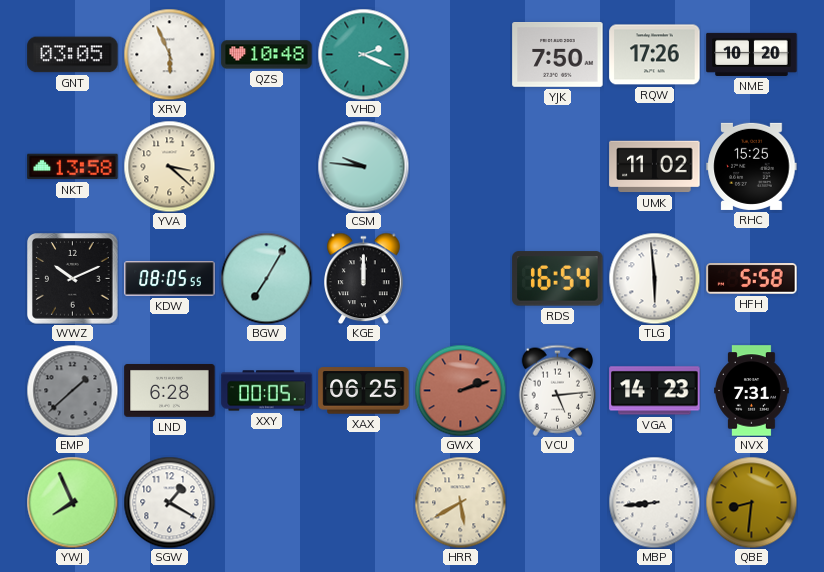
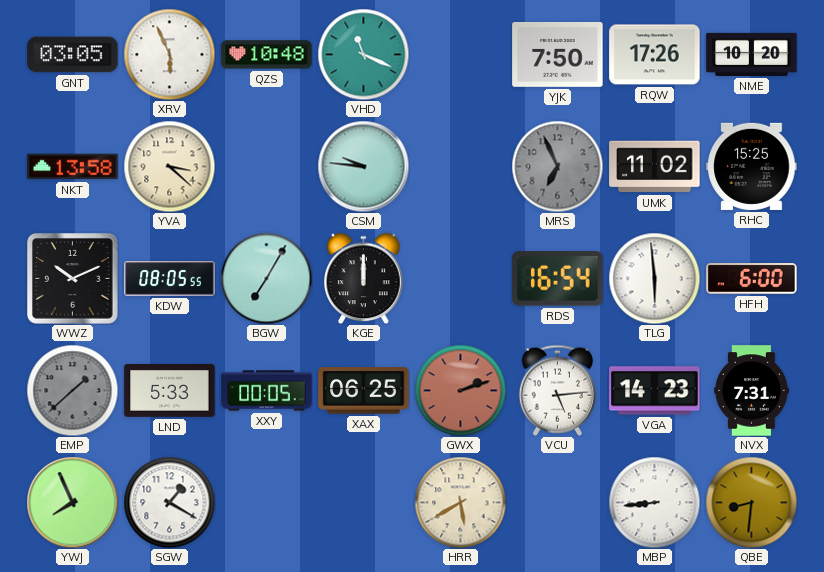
VHD: 2:19 -> 11:19
MRS: none -> 6:56
HFH: 5:58 -> 6:00
LND: 6:28 -> 5:33
